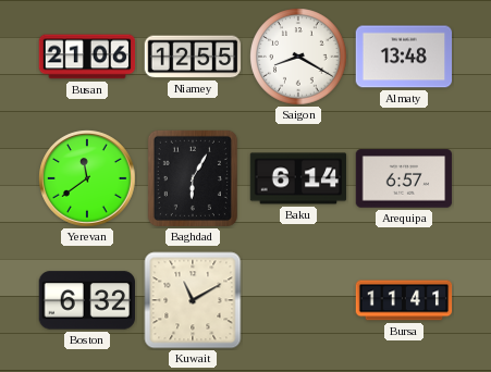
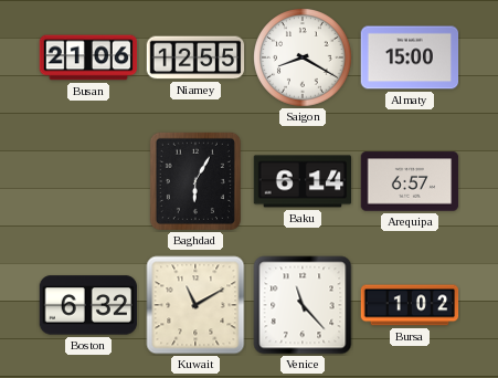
Almaty: 13:48 -> 15:00
Yerevan: 11:39 -> none
Venice: none -> 11:23
Bursa: 11:41 -> 1:02
